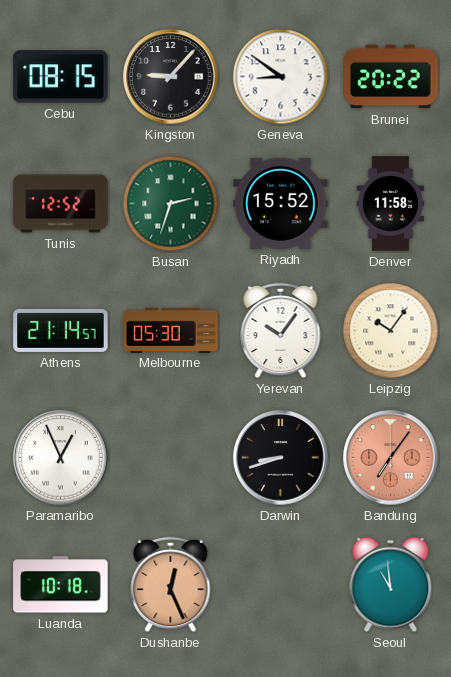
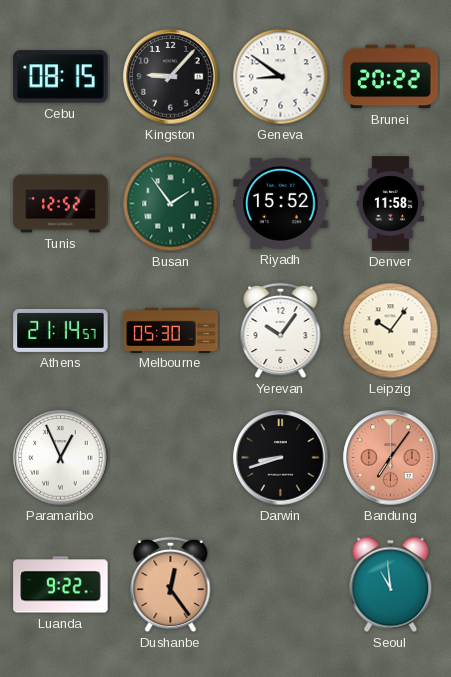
Busan: 2:33 -> 1:54
Luanda: 10:18 -> 9:22
Dushanbe: 12:26 -> 12:24
